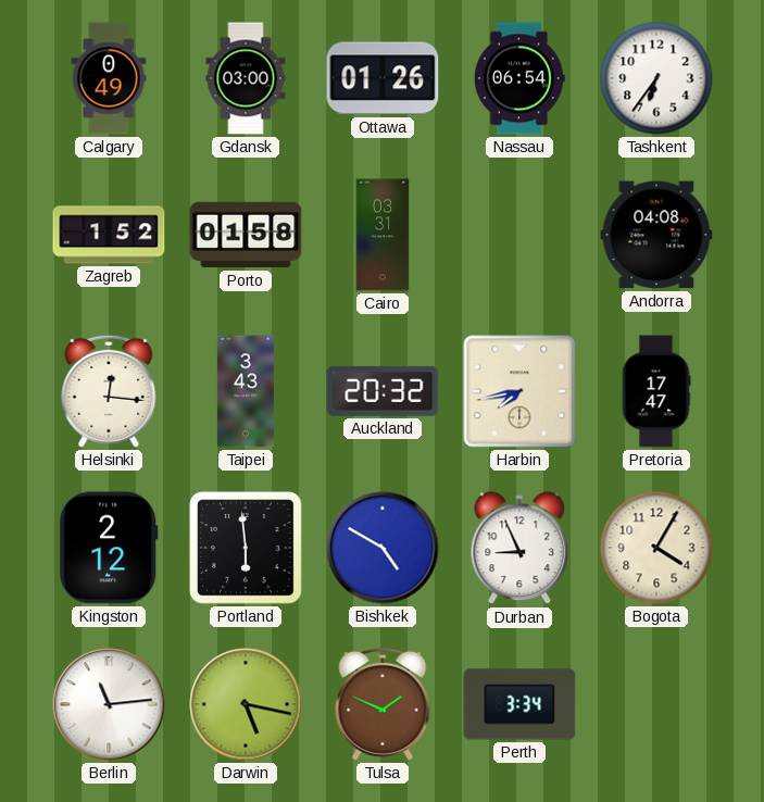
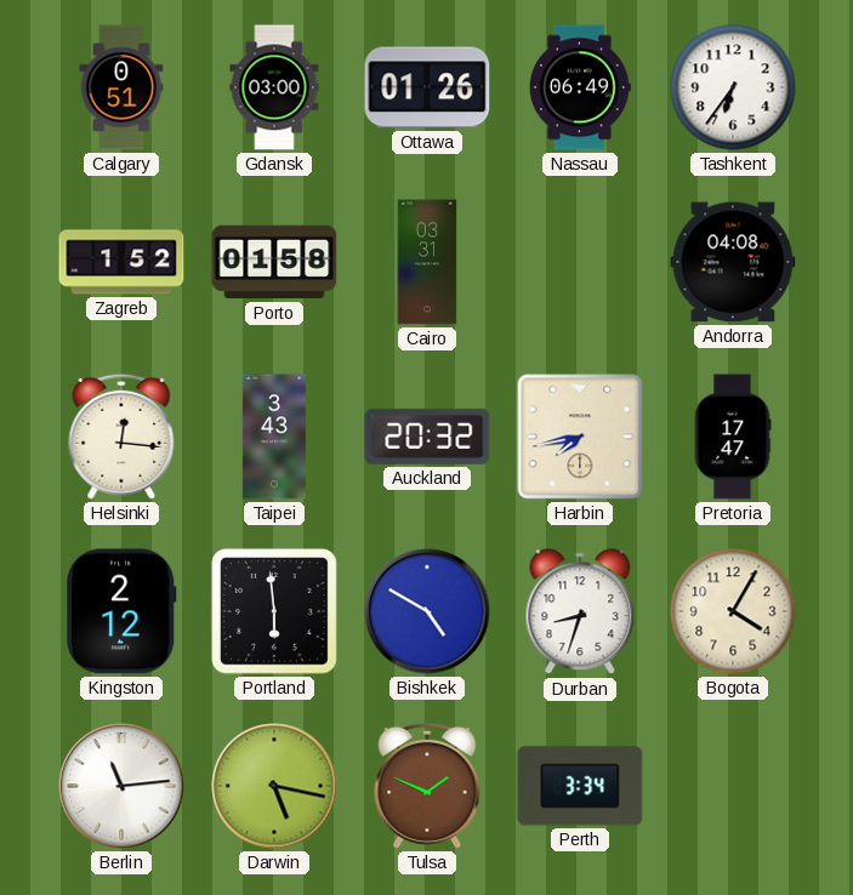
Calgary: 0:49 -> 0:51
Nassau: 06:54 -> 06:49
Durban: 8:56 -> 8:33
